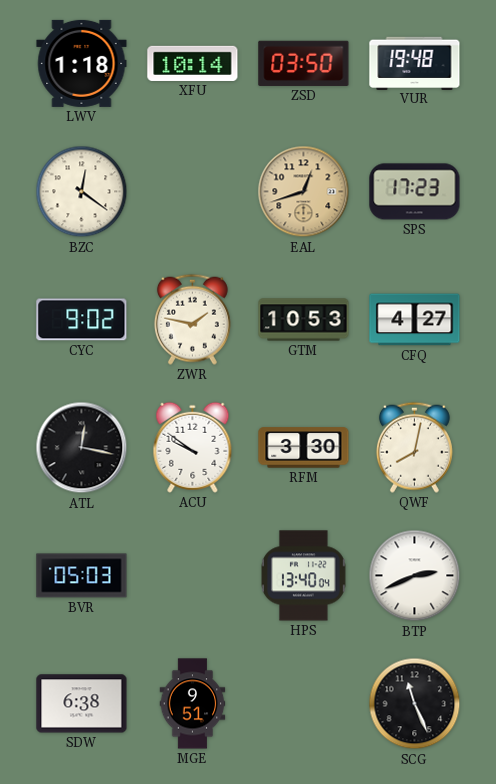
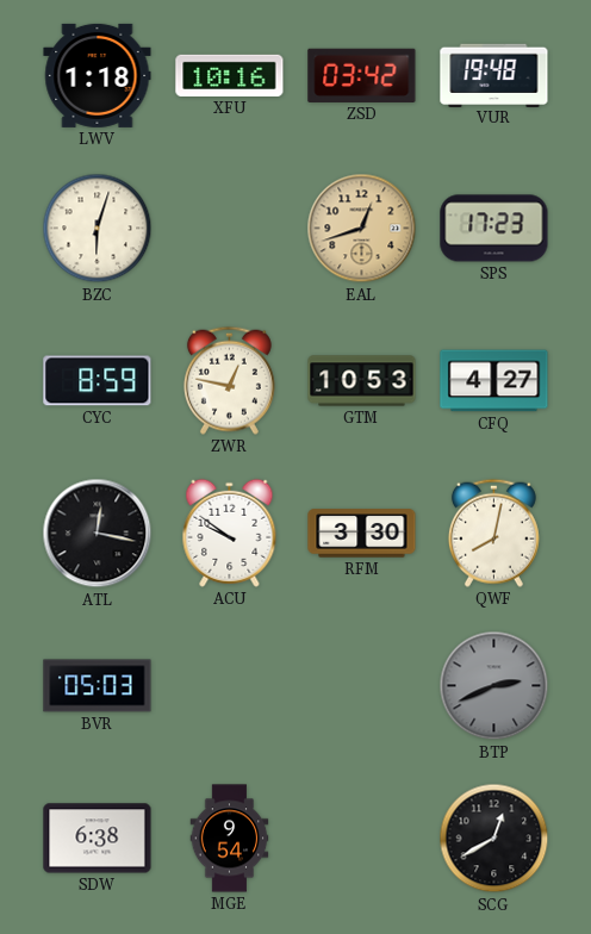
XFU: 10:14 -> 10:16
ZSD: 03:50 -> 03:42
BZC: 12:21 -> 6:03
CYC: 9:02 -> 8:59
ZWR: 1:47 -> 12:47
HPS: 13:40 -> none
BTP dial: white -> grey
MGE: 9:51 -> 9:54
SCG: 11:26 -> 12:40
